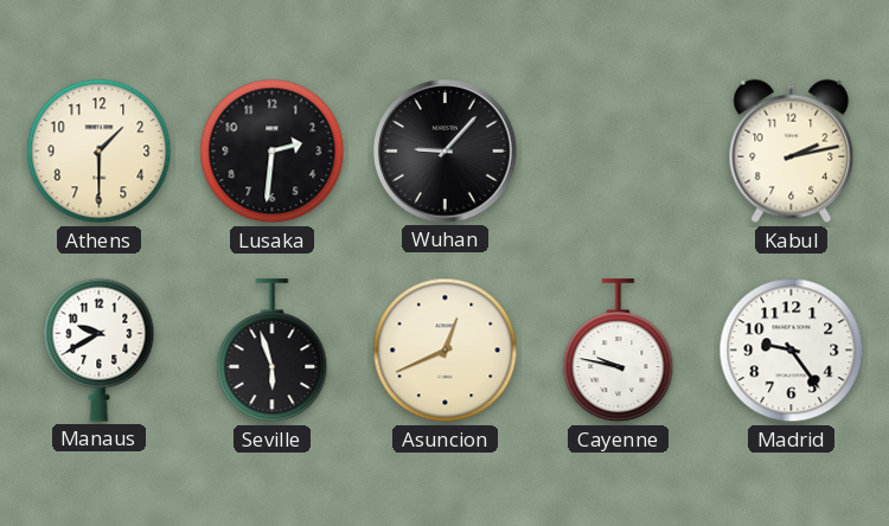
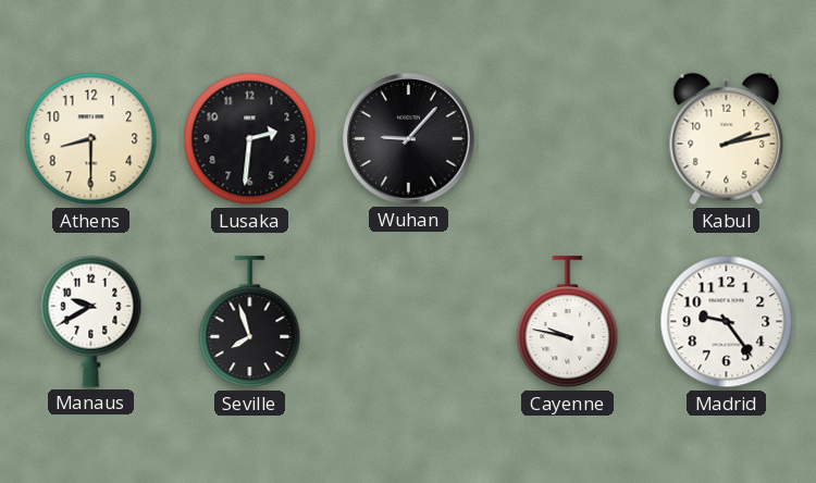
Athens: 1:30 -> 8:30
Seville: 5:57 -> 7:57
Asuncion: 12:41 -> none
